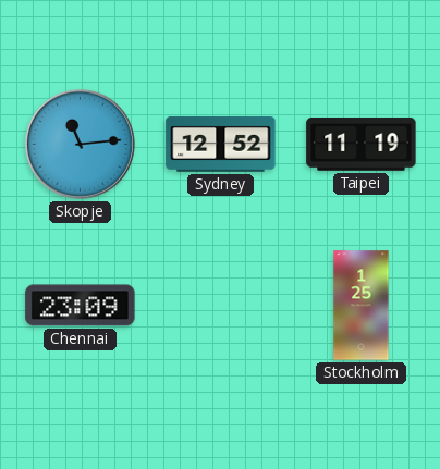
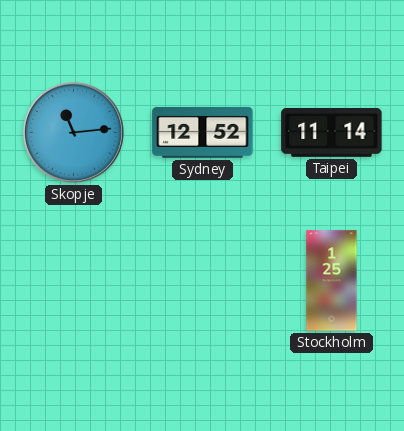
Taipei: 11:19 -> 11:14
Chennai: 23:09 -> none
